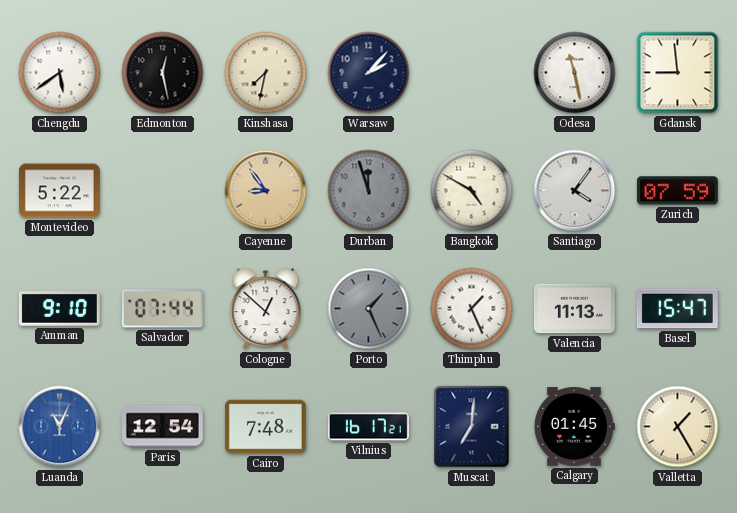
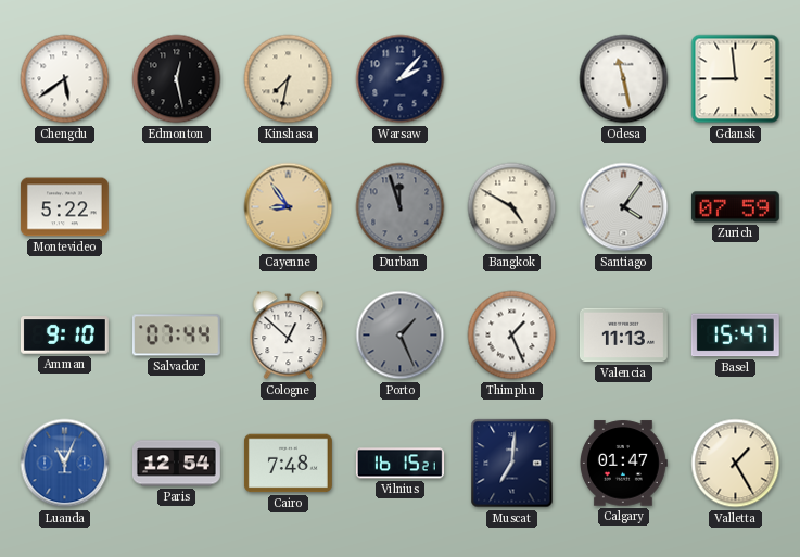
Vilnius: 16:17 -> 16:15
Calgary: 01:45 -> 01:47
